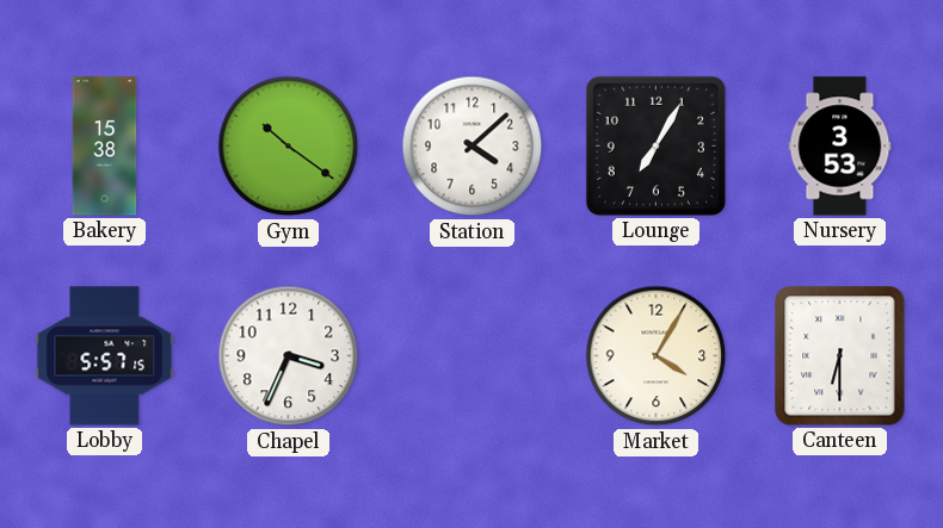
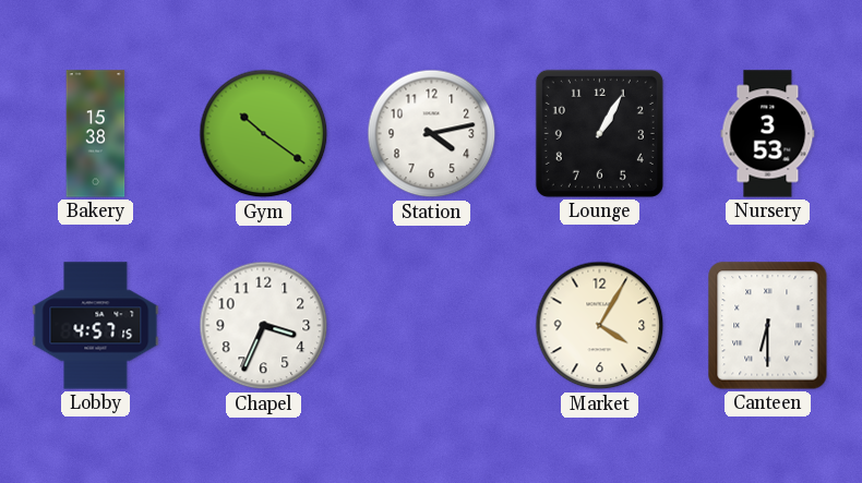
Station: 4:08 -> 4:13
Lounge: 7:05 -> 1:05
Lobby: 5:57 -> 4:57
